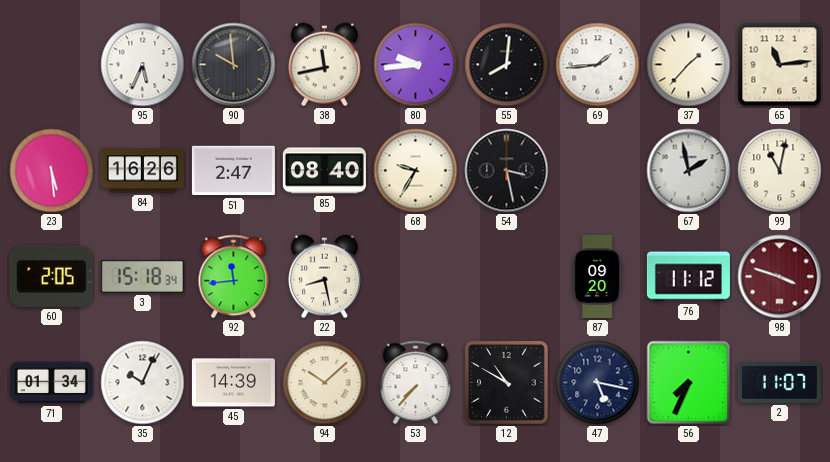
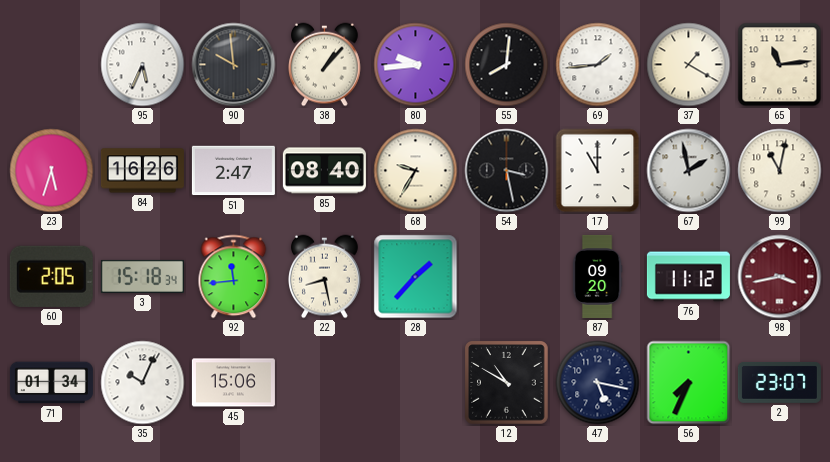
38: 11:43 -> 1:07
37: 1:37 -> 1:20
23: 5:29 -> 5:33
17: none -> 11:00
28: none -> 1:37
98: 3:48 -> 3:43
45: 14:39 -> 15:06
94: 10:08 -> none
53: 7:37 -> none
2: 11:07 -> 23:07
